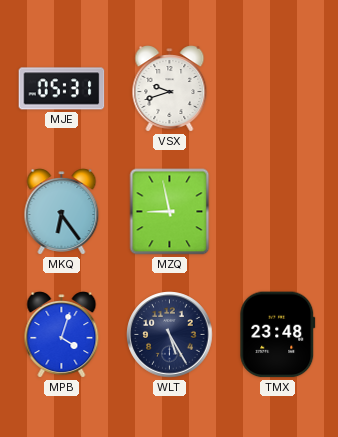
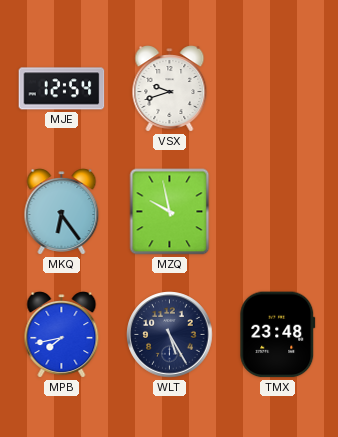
MJE: 05:31 -> 12:54
MZQ: 8:58 -> 9:58
MPB: 4:03 -> 7:43
